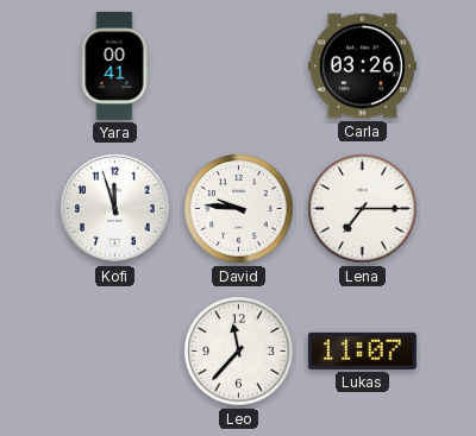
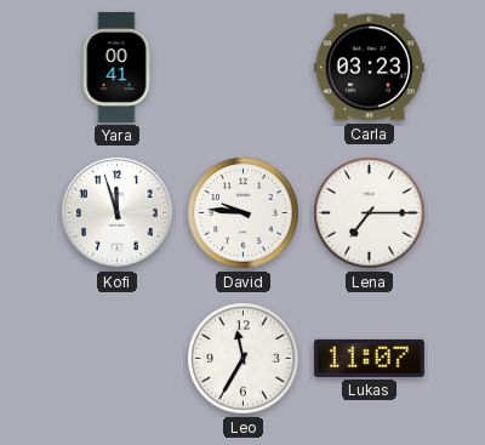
Carla: 03:26 -> 03:23
Leo: 11:37 -> 11:35
